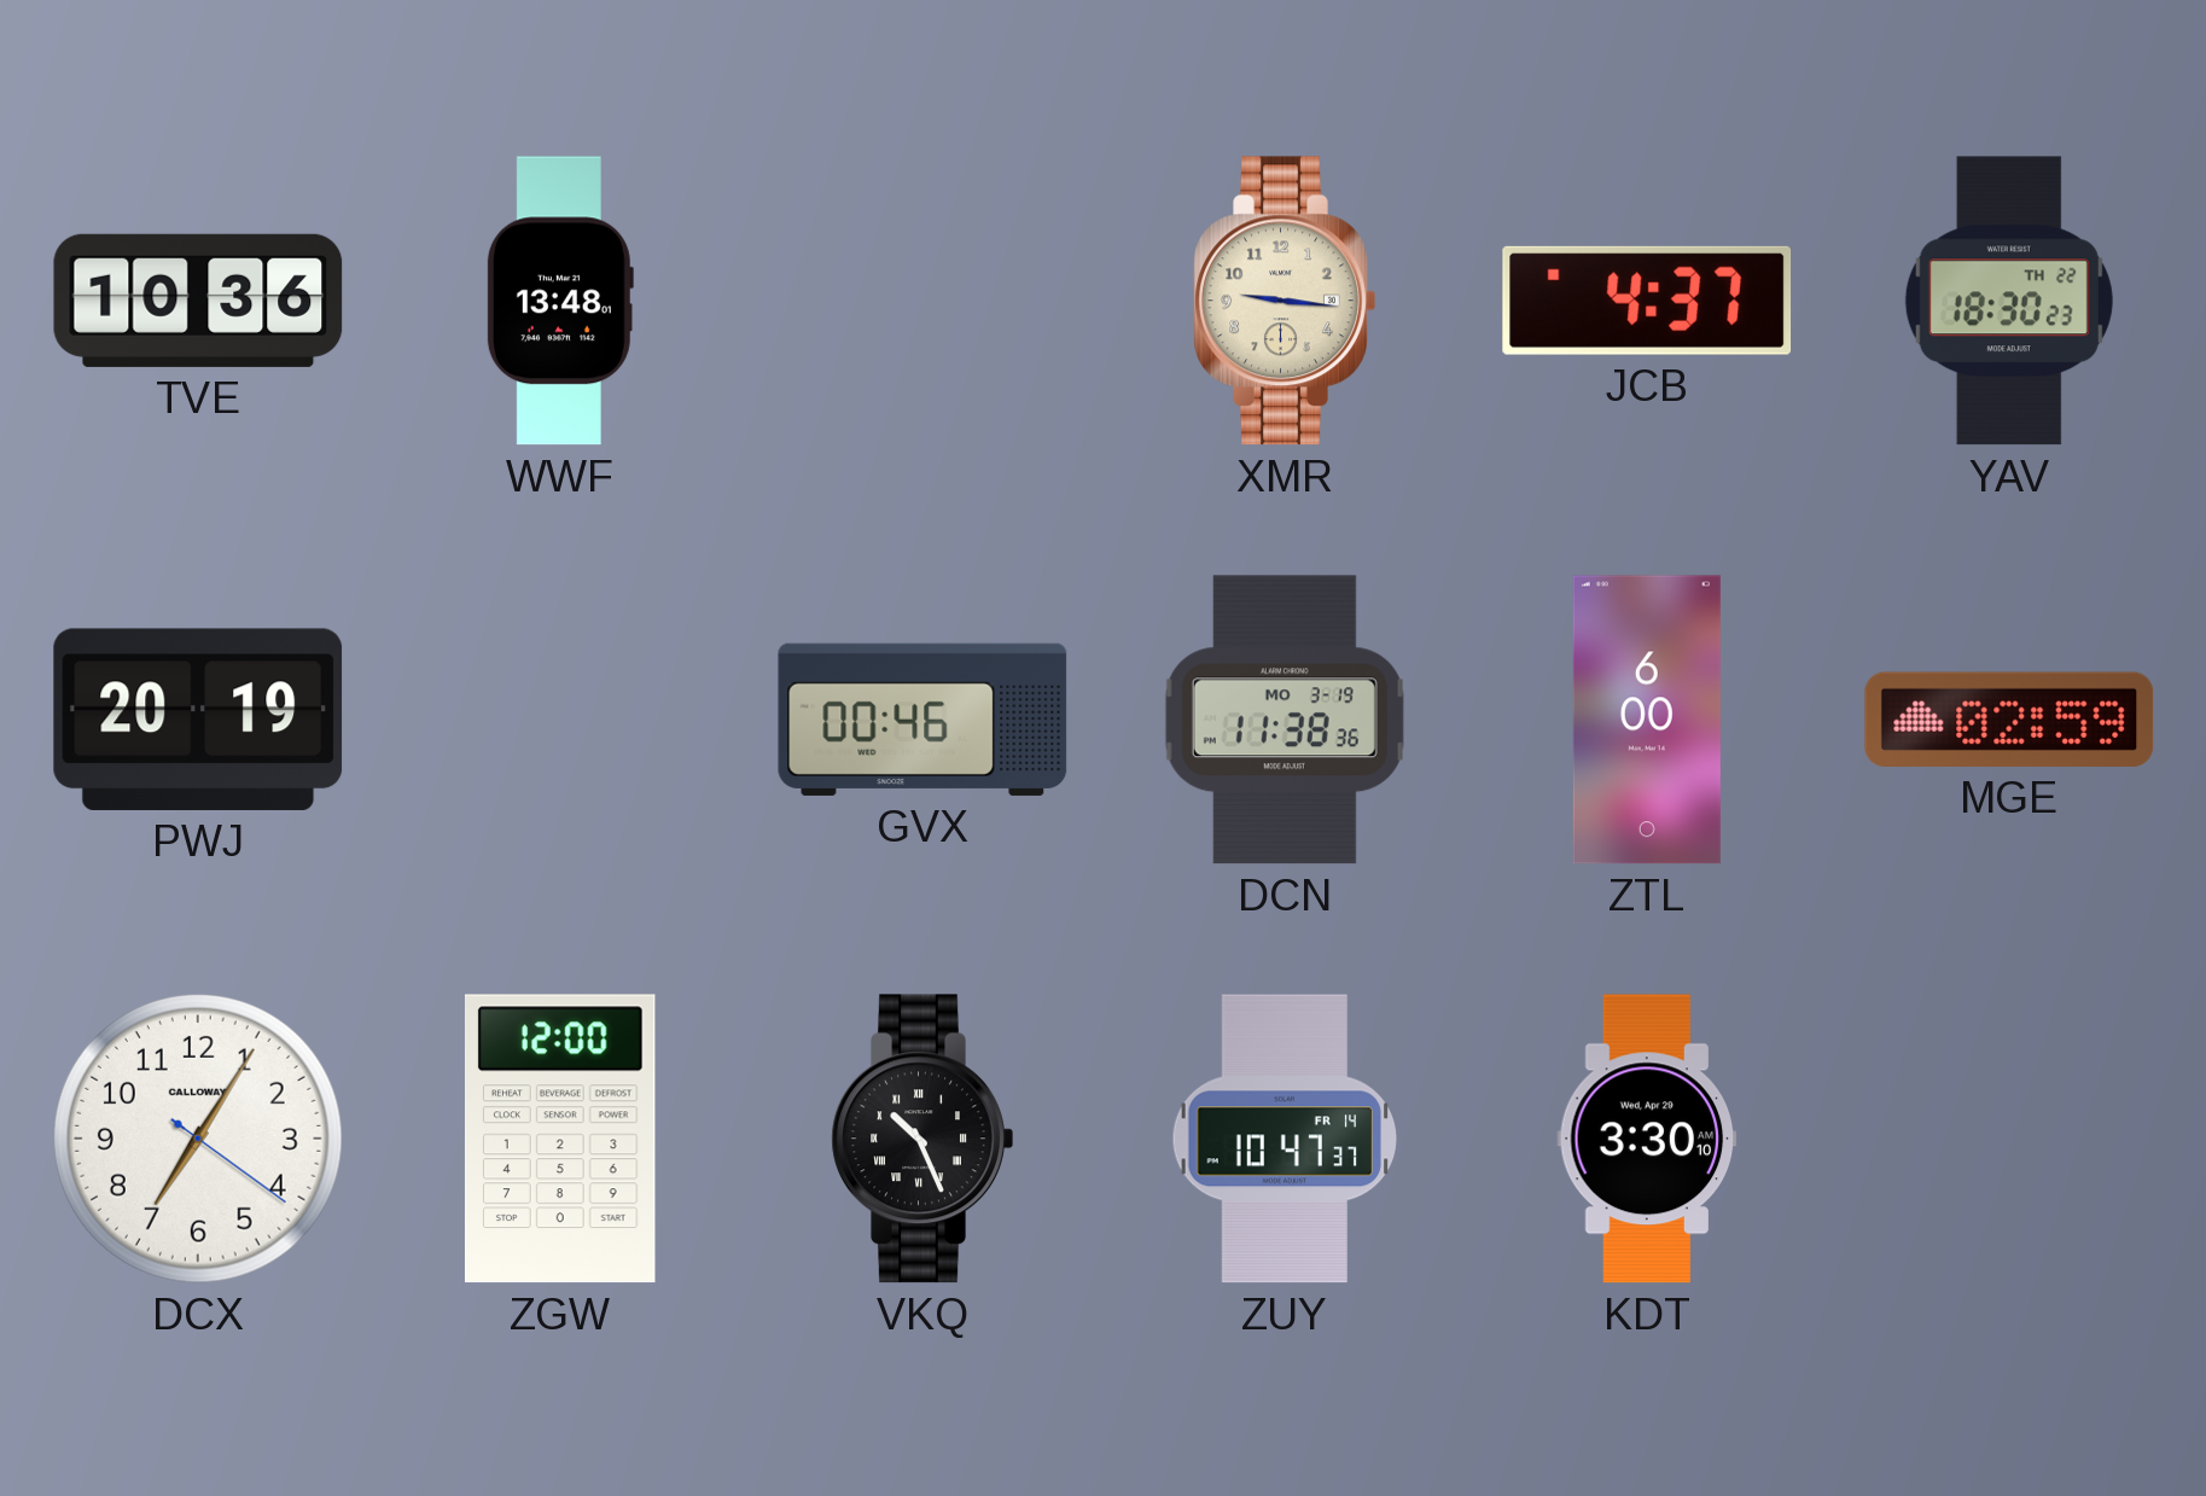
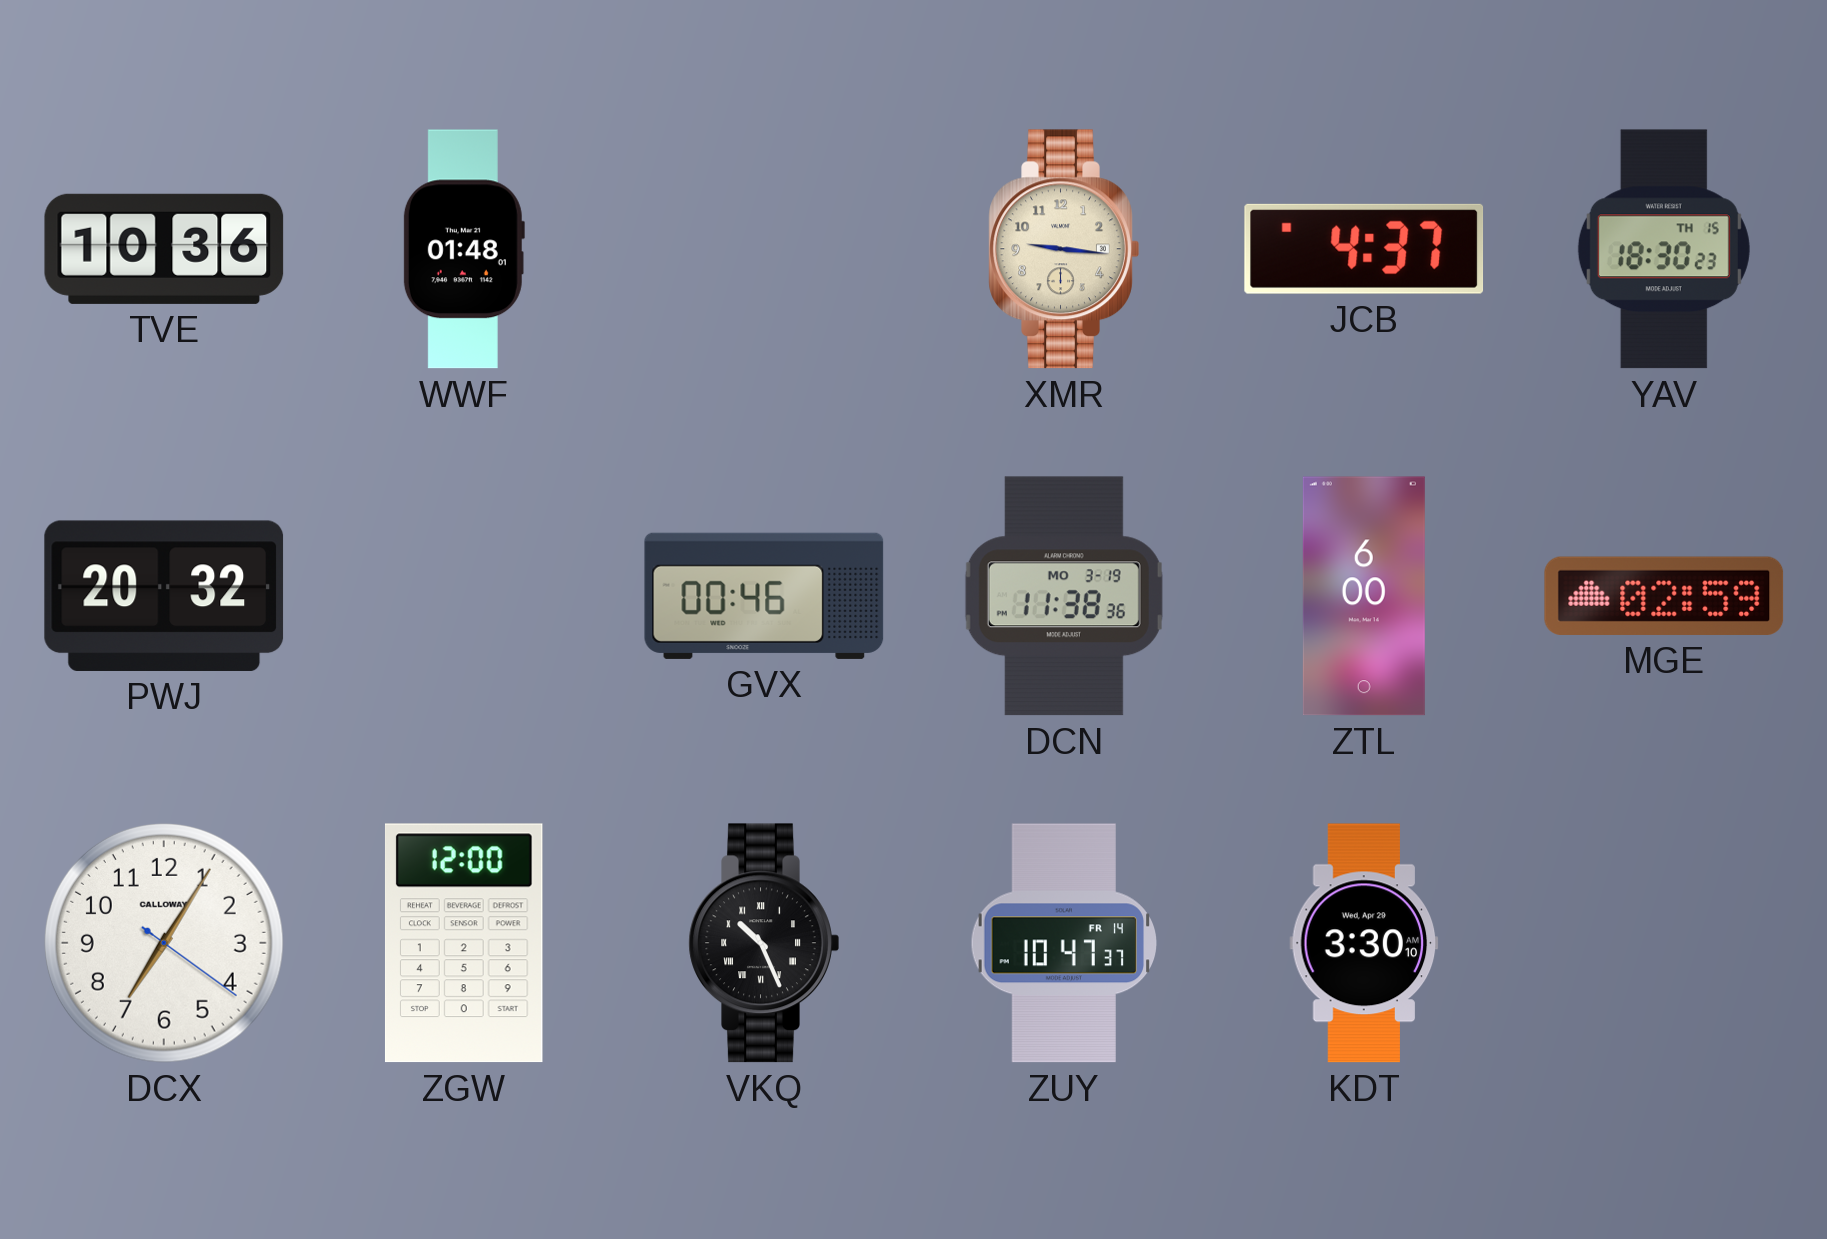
WWF: 13:48 -> 01:48
YAV date: TH 22 -> TH 15
PWJ: 20:19 -> 20:32
